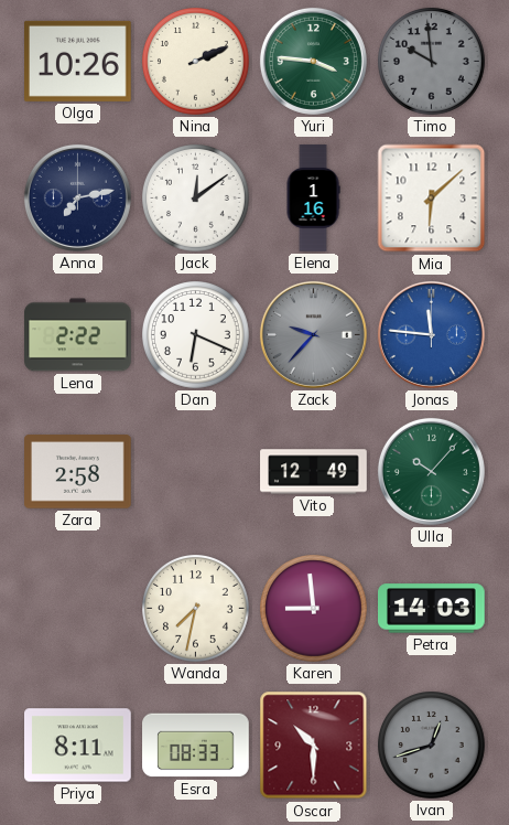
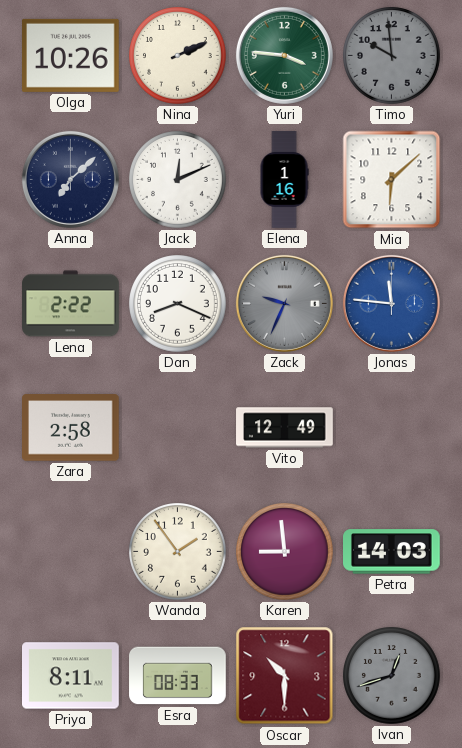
Anna: 7:13 -> 7:08
Jack: 12:09 -> 12:11
Dan: 6:19 -> 8:19
Zack: 9:37 -> 9:34
Ulla: 10:07 -> none
Wanda: 7:32 -> 1:54
